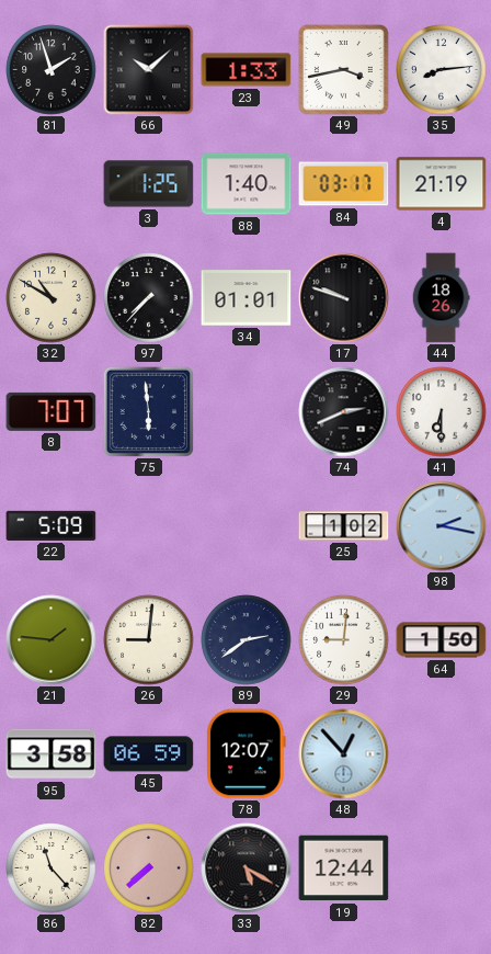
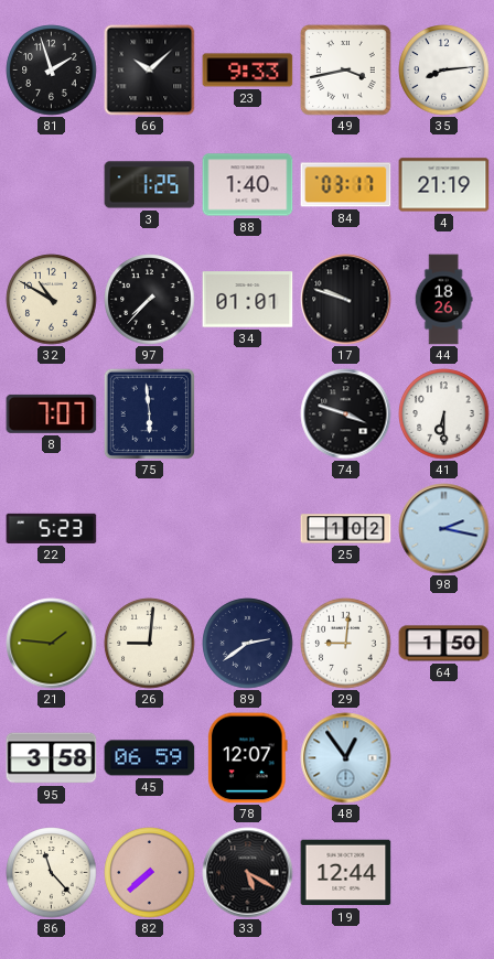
23: 1:33 -> 9:33
74: 2:41 -> 3:48
22: 5:09 -> 5:23
48: 12:53 -> 12:54
